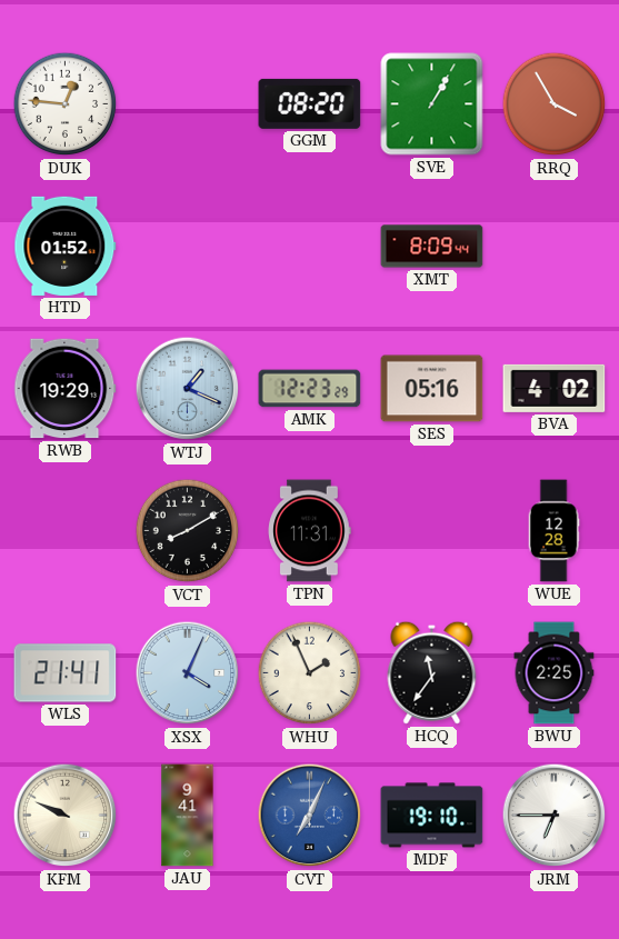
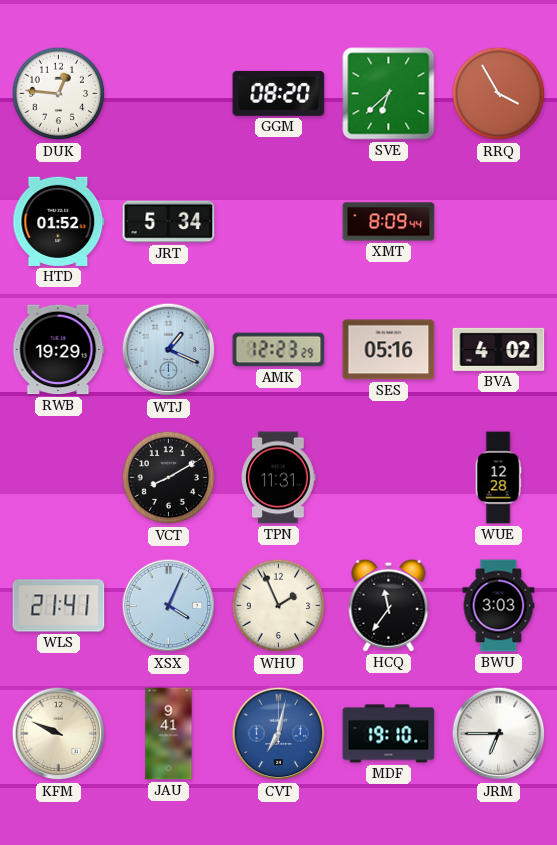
SVE: 1:05 -> 6:38
JRT: none -> 5:34
BWU: 2:25 -> 3:03
CVT: 7:04 -> 7:02
